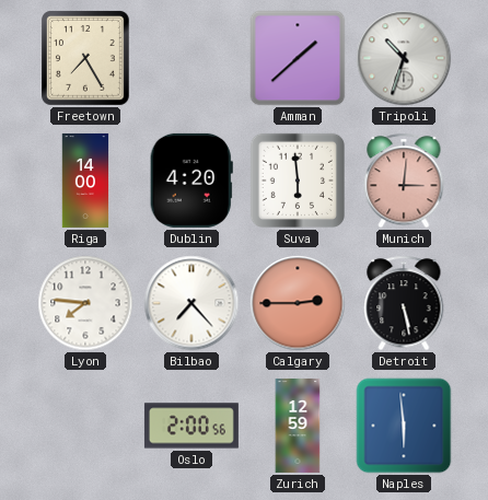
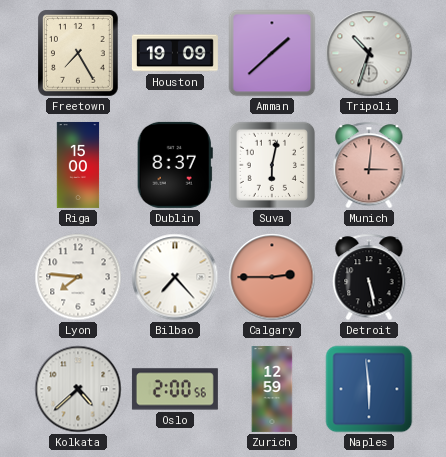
Houston: none -> 19:09
Riga: 14:00 -> 15:00
Dublin: 4:20 -> 8:37
Suva: 5:59 -> 6:02
Kolkata: none -> 4:38
